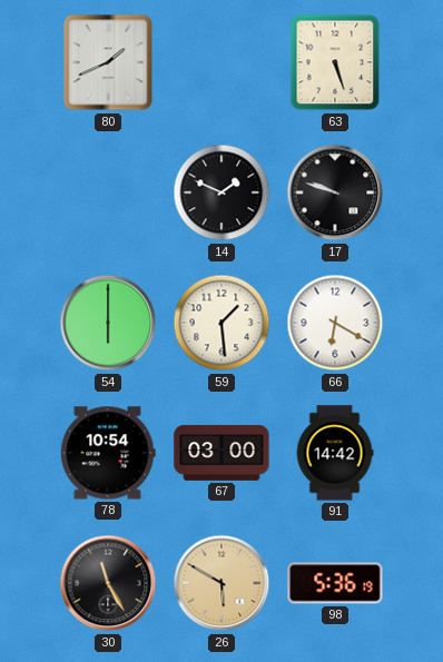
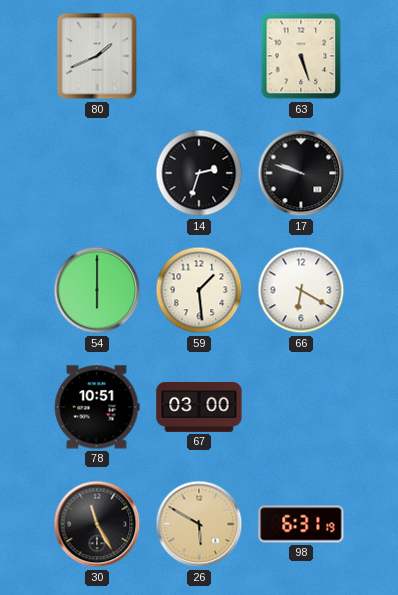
14: 1:49 -> 2:33
78: 10:54 -> 10:51
91: 14:42 -> none
98: 5:36 -> 6:31
